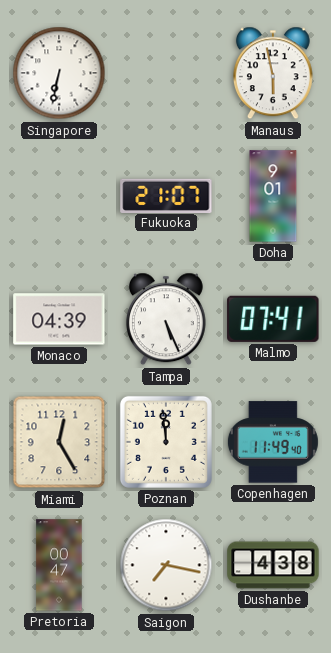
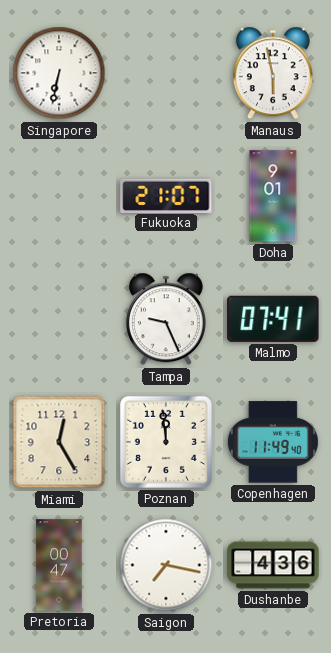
Monaco: 04:39 -> none
Tampa: 5:26 -> 9:26
Dushanbe: 4:38 -> 4:36
